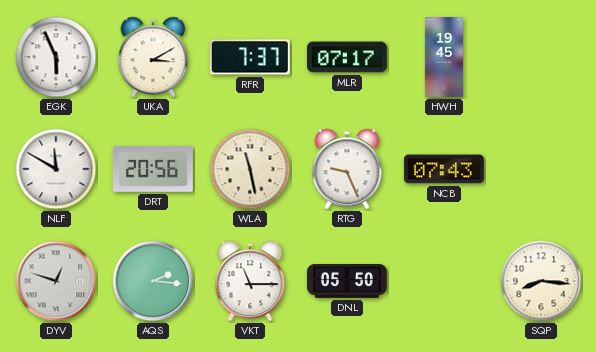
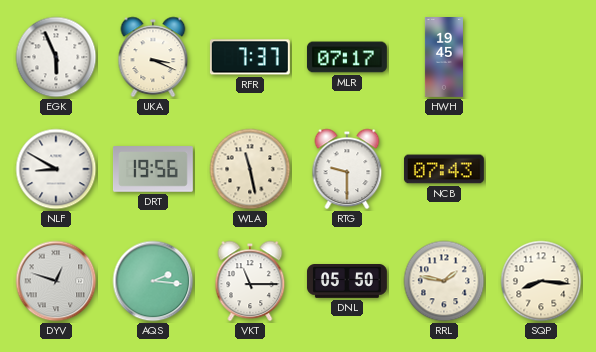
UKA: 3:10 -> 3:19
NLF: 11:50 -> 8:50
DRT: 20:56 -> 19:56
RTG: 9:26 -> 9:30
RRL: none -> 1:47
